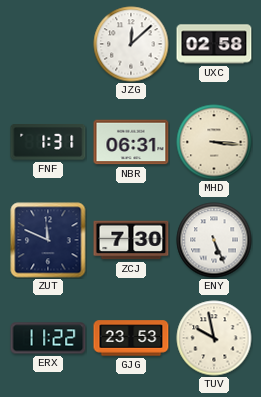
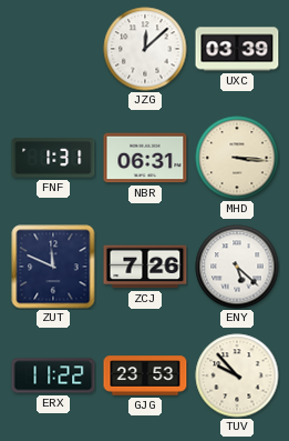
UXC: 02:58 -> 03:39
ZCJ: 7:30 -> 7:26
ENY: 5:26 -> 5:22
TUV: 9:58 -> 9:53
